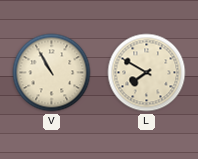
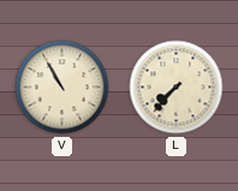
L: 7:50 -> 7:37
